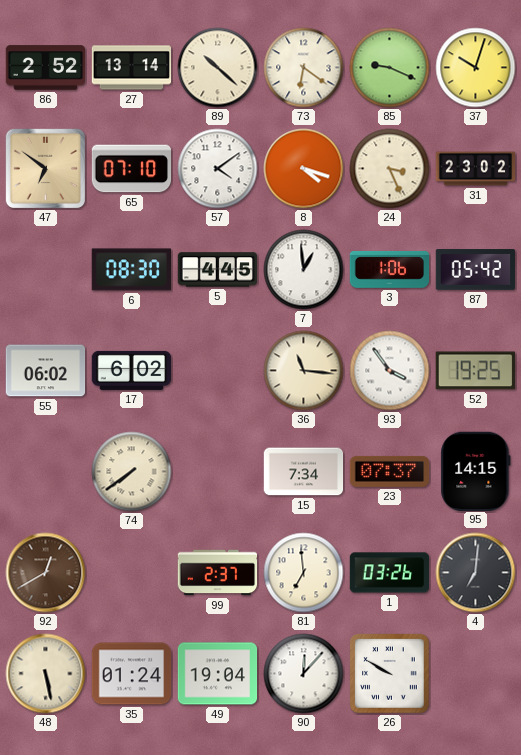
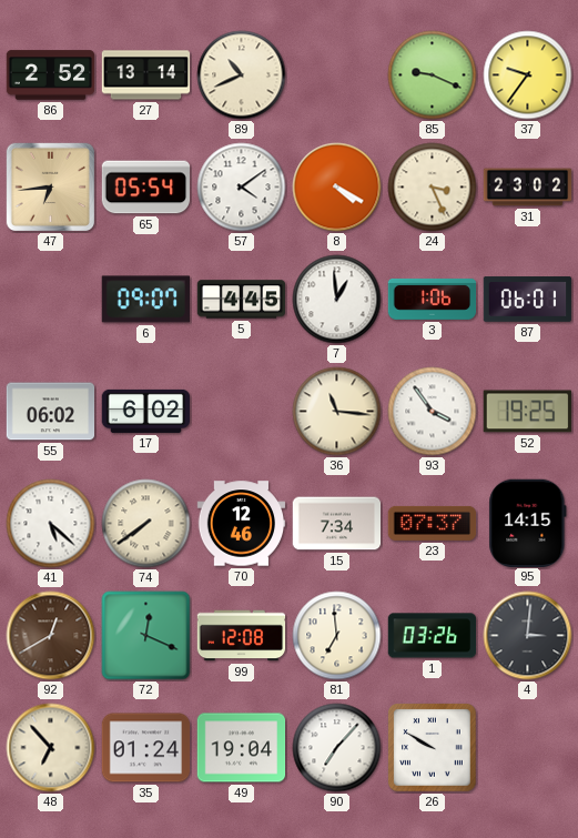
89: 10:22 -> 10:41
73: 6:21 -> none
37: 10:03 -> 9:36
47: 6:51 -> 6:44
65: 07:10 -> 05:54
8: 4:18 -> 4:20
6: 08:30 -> 09:07
87: 05:42 -> 06:01
41: none -> 5:22
70: none -> 12:46
72: none -> 12:19
99: 2:37 -> 12:08
4: 7:01 -> 3:01
48: 5:28 -> 6:53
90: 12:07 -> 7:07
